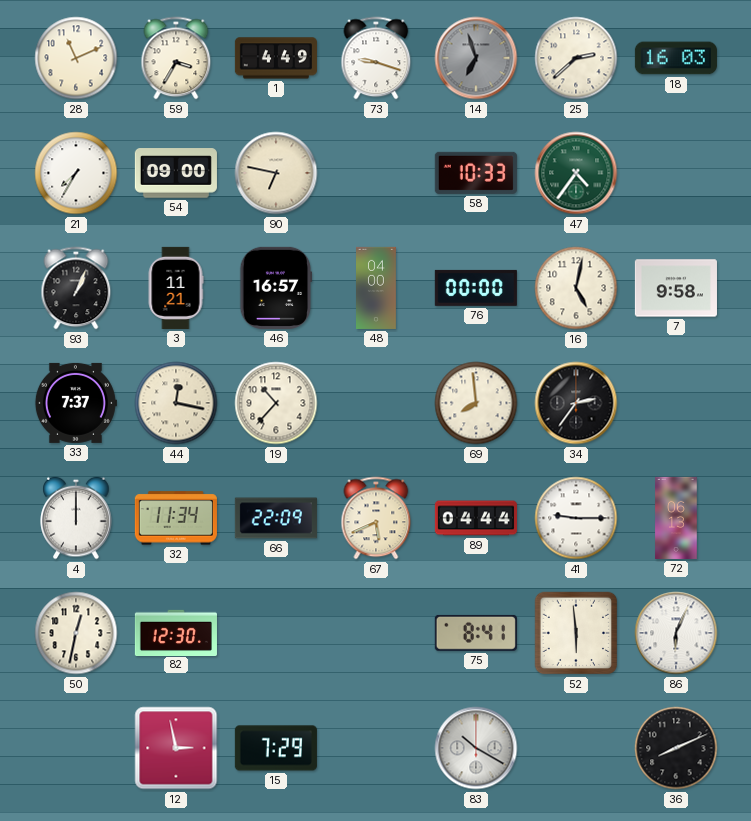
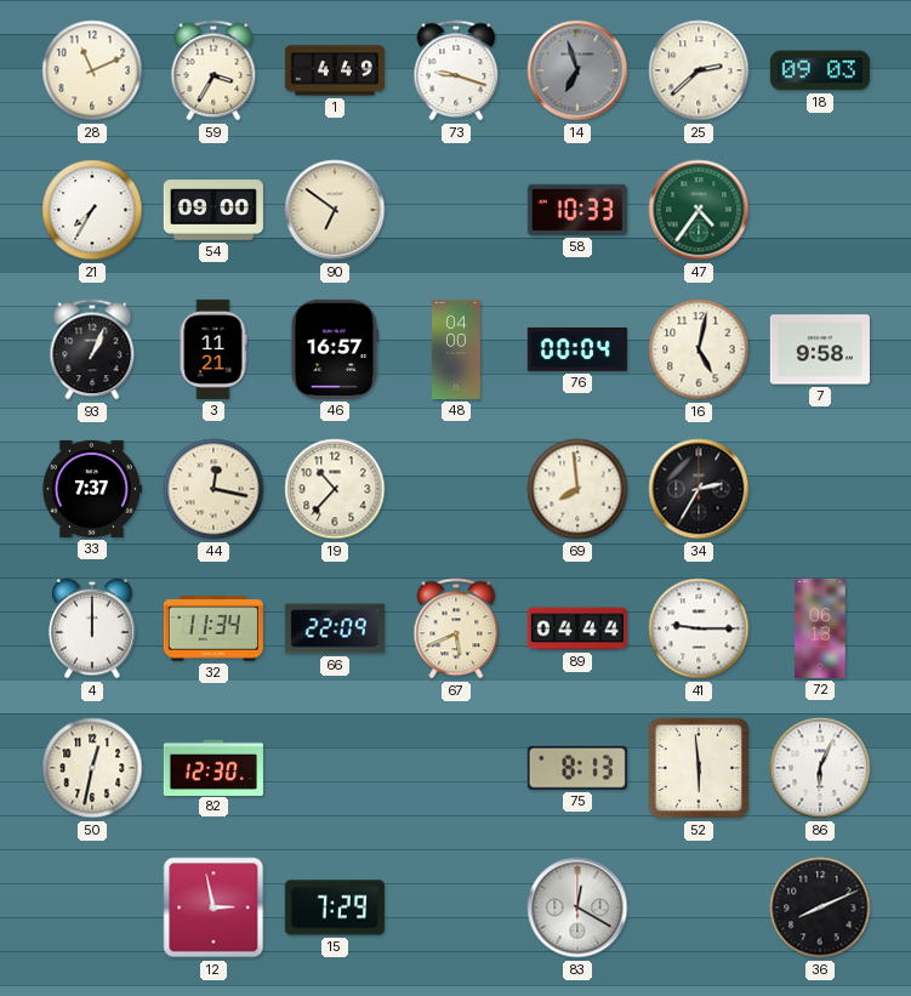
18: 16:03 -> 09:03
90: 6:47 -> 6:51
76: 00:00 -> 00:04
34: 2:36 -> 2:35
75: 8:41 -> 8:13
83: 10:20 -> 12:20
